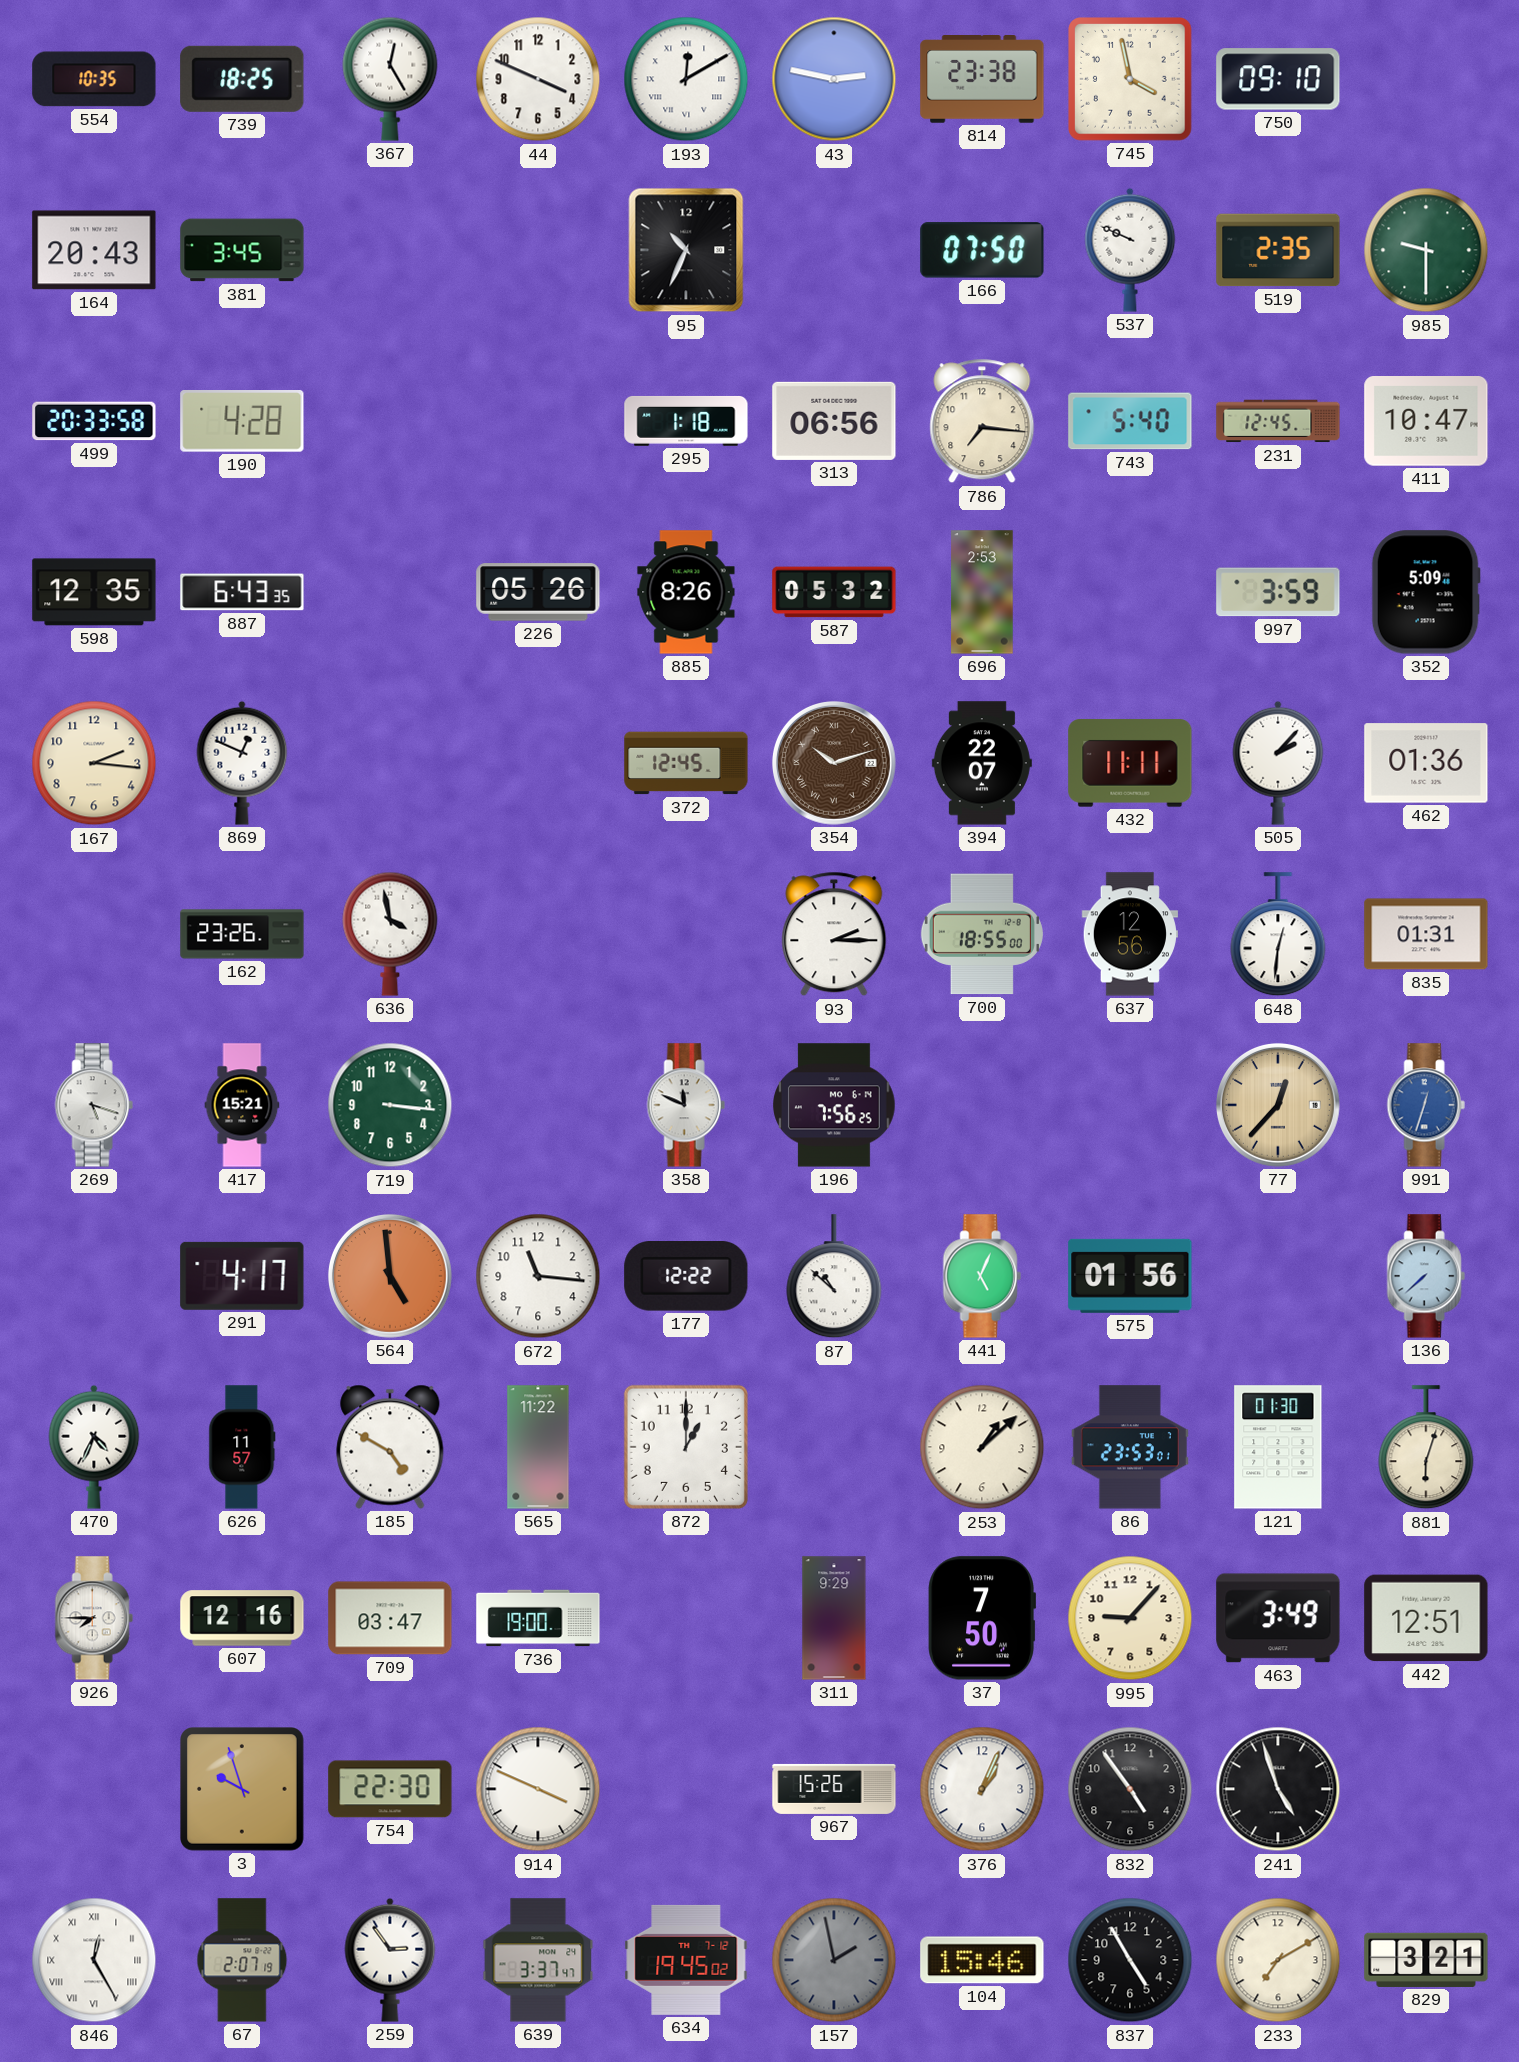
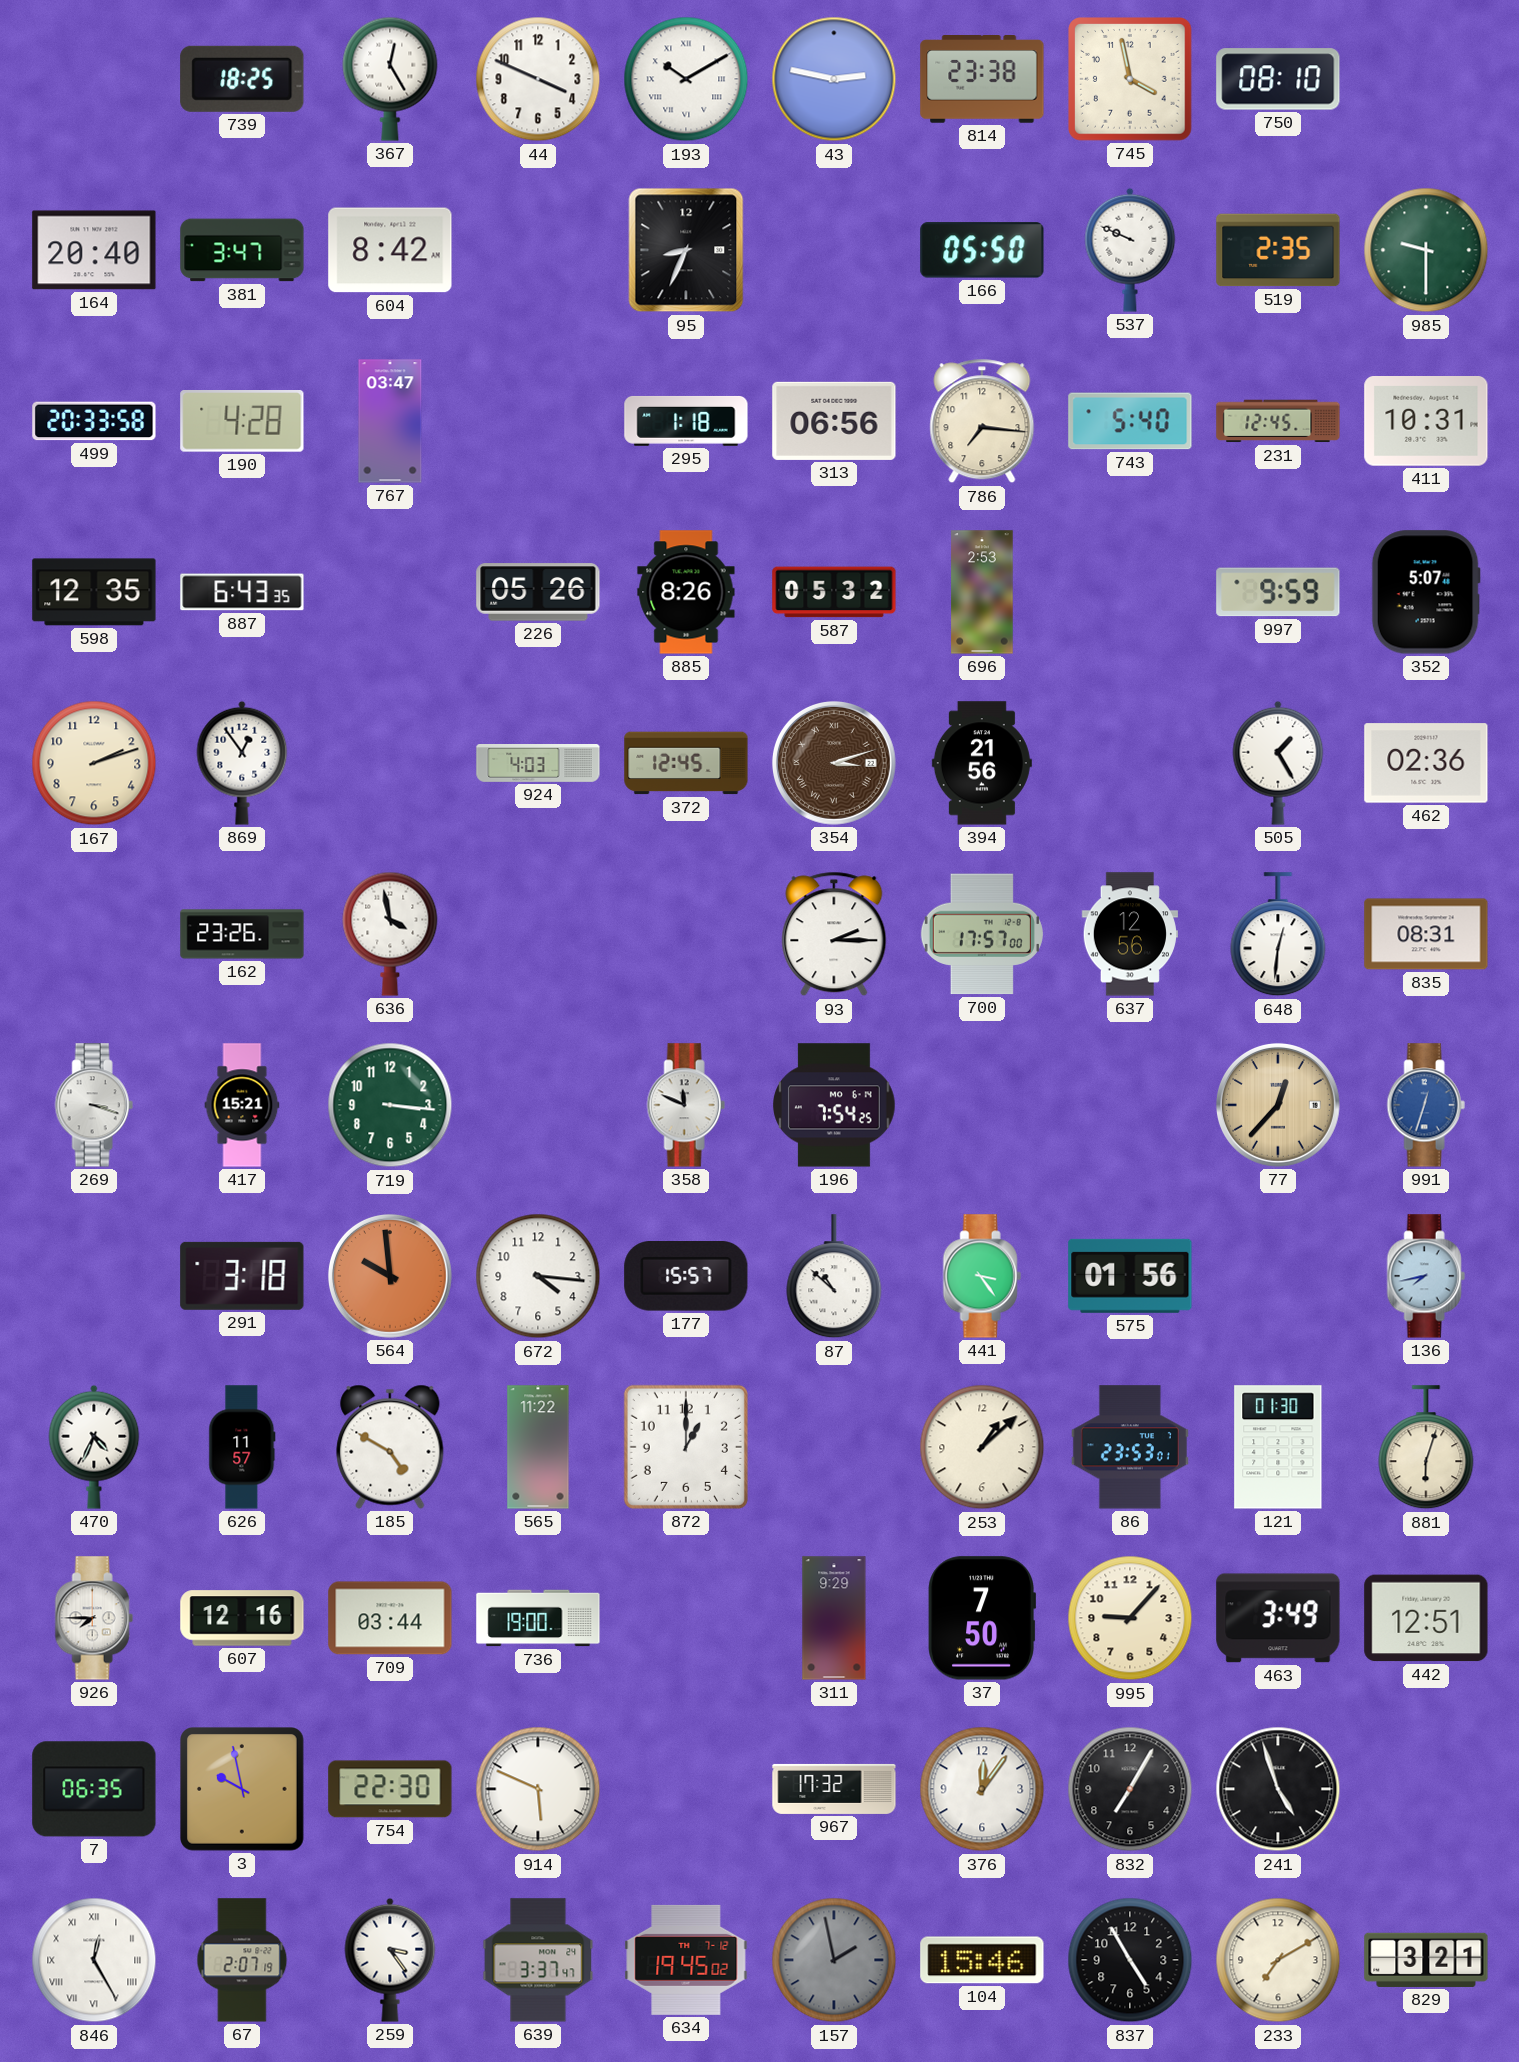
554: 10:35 -> none
193: 12:10 -> 10:10
750: 09:10 -> 08:10
164: 20:43 -> 20:40
381: 3:45 -> 3:47
604: none -> 8:42
95: 10:34 -> 8:34
166: 07:50 -> 05:50
767: none -> 03:47
411: 10:47 -> 10:31
997: 3:59 -> 9:59
352: 5:09 -> 5:07
167: 2:16 -> 2:12
869: 12:49 -> 12:54
924: none -> 4:03
354: 10:12 -> 3:12
394: 22:07 -> 21:56
432: 11:11 -> none
505: 2:07 -> 1:25
462: 01:36 -> 02:36
700: 18:55 -> 17:57
835: 01:31 -> 08:31
269: 5:18 -> 3:18
196: 7:56 -> 7:54
291: 4:17 -> 3:18
564: 4:59 -> 9:59
672: 11:16 -> 4:16
177: 12:22 -> 15:57
441: 5:04 -> 3:24
136: 7:38 -> 7:43
709: 03:47 -> 03:44
7: none -> 06:35
3: 9:57 -> 9:58
914: 3:49 -> 5:49
967: 15:26 -> 17:32
376: 1:04 -> 12:06
832: 4:54 -> 7:05
259: 2:54 -> 3:24
